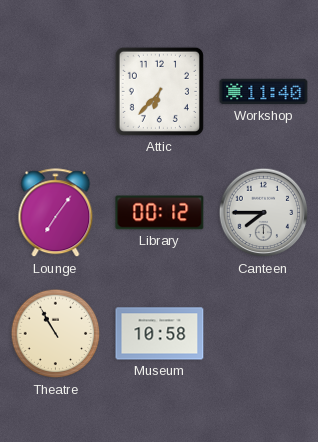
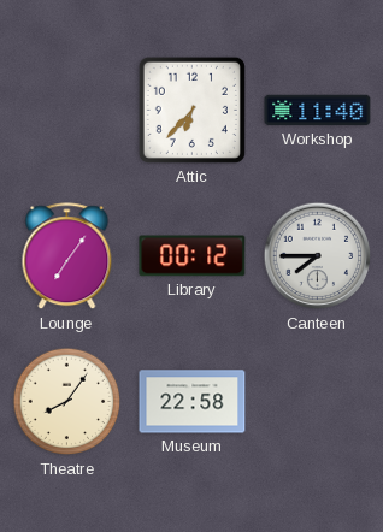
Theatre: 10:55 -> 8:06
Museum: 10:58 -> 22:58
